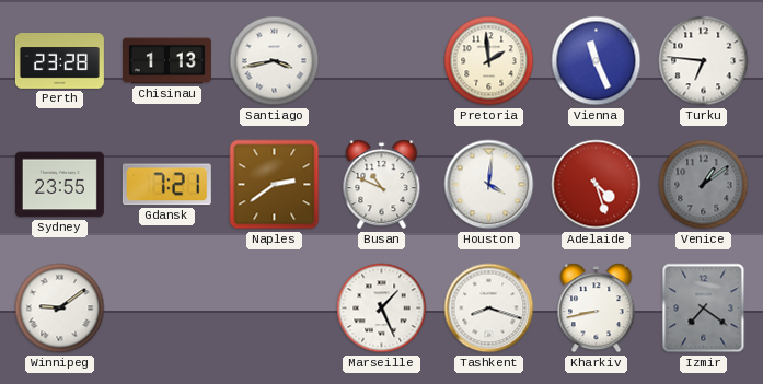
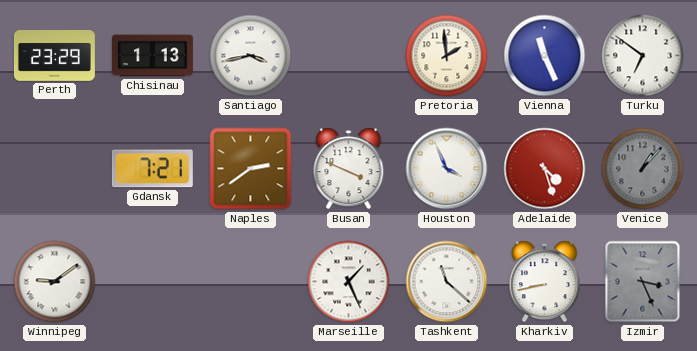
Perth: 23:28 -> 23:29
Turku: 6:46 -> 6:51
Sydney: 23:55 -> none
Busan: 10:49 -> 3:49
Houston: 4:01 -> 3:56
Venice: 1:09 -> 1:07
Tashkent: 8:18 -> 11:22
Izmir: 7:21 -> 3:26
